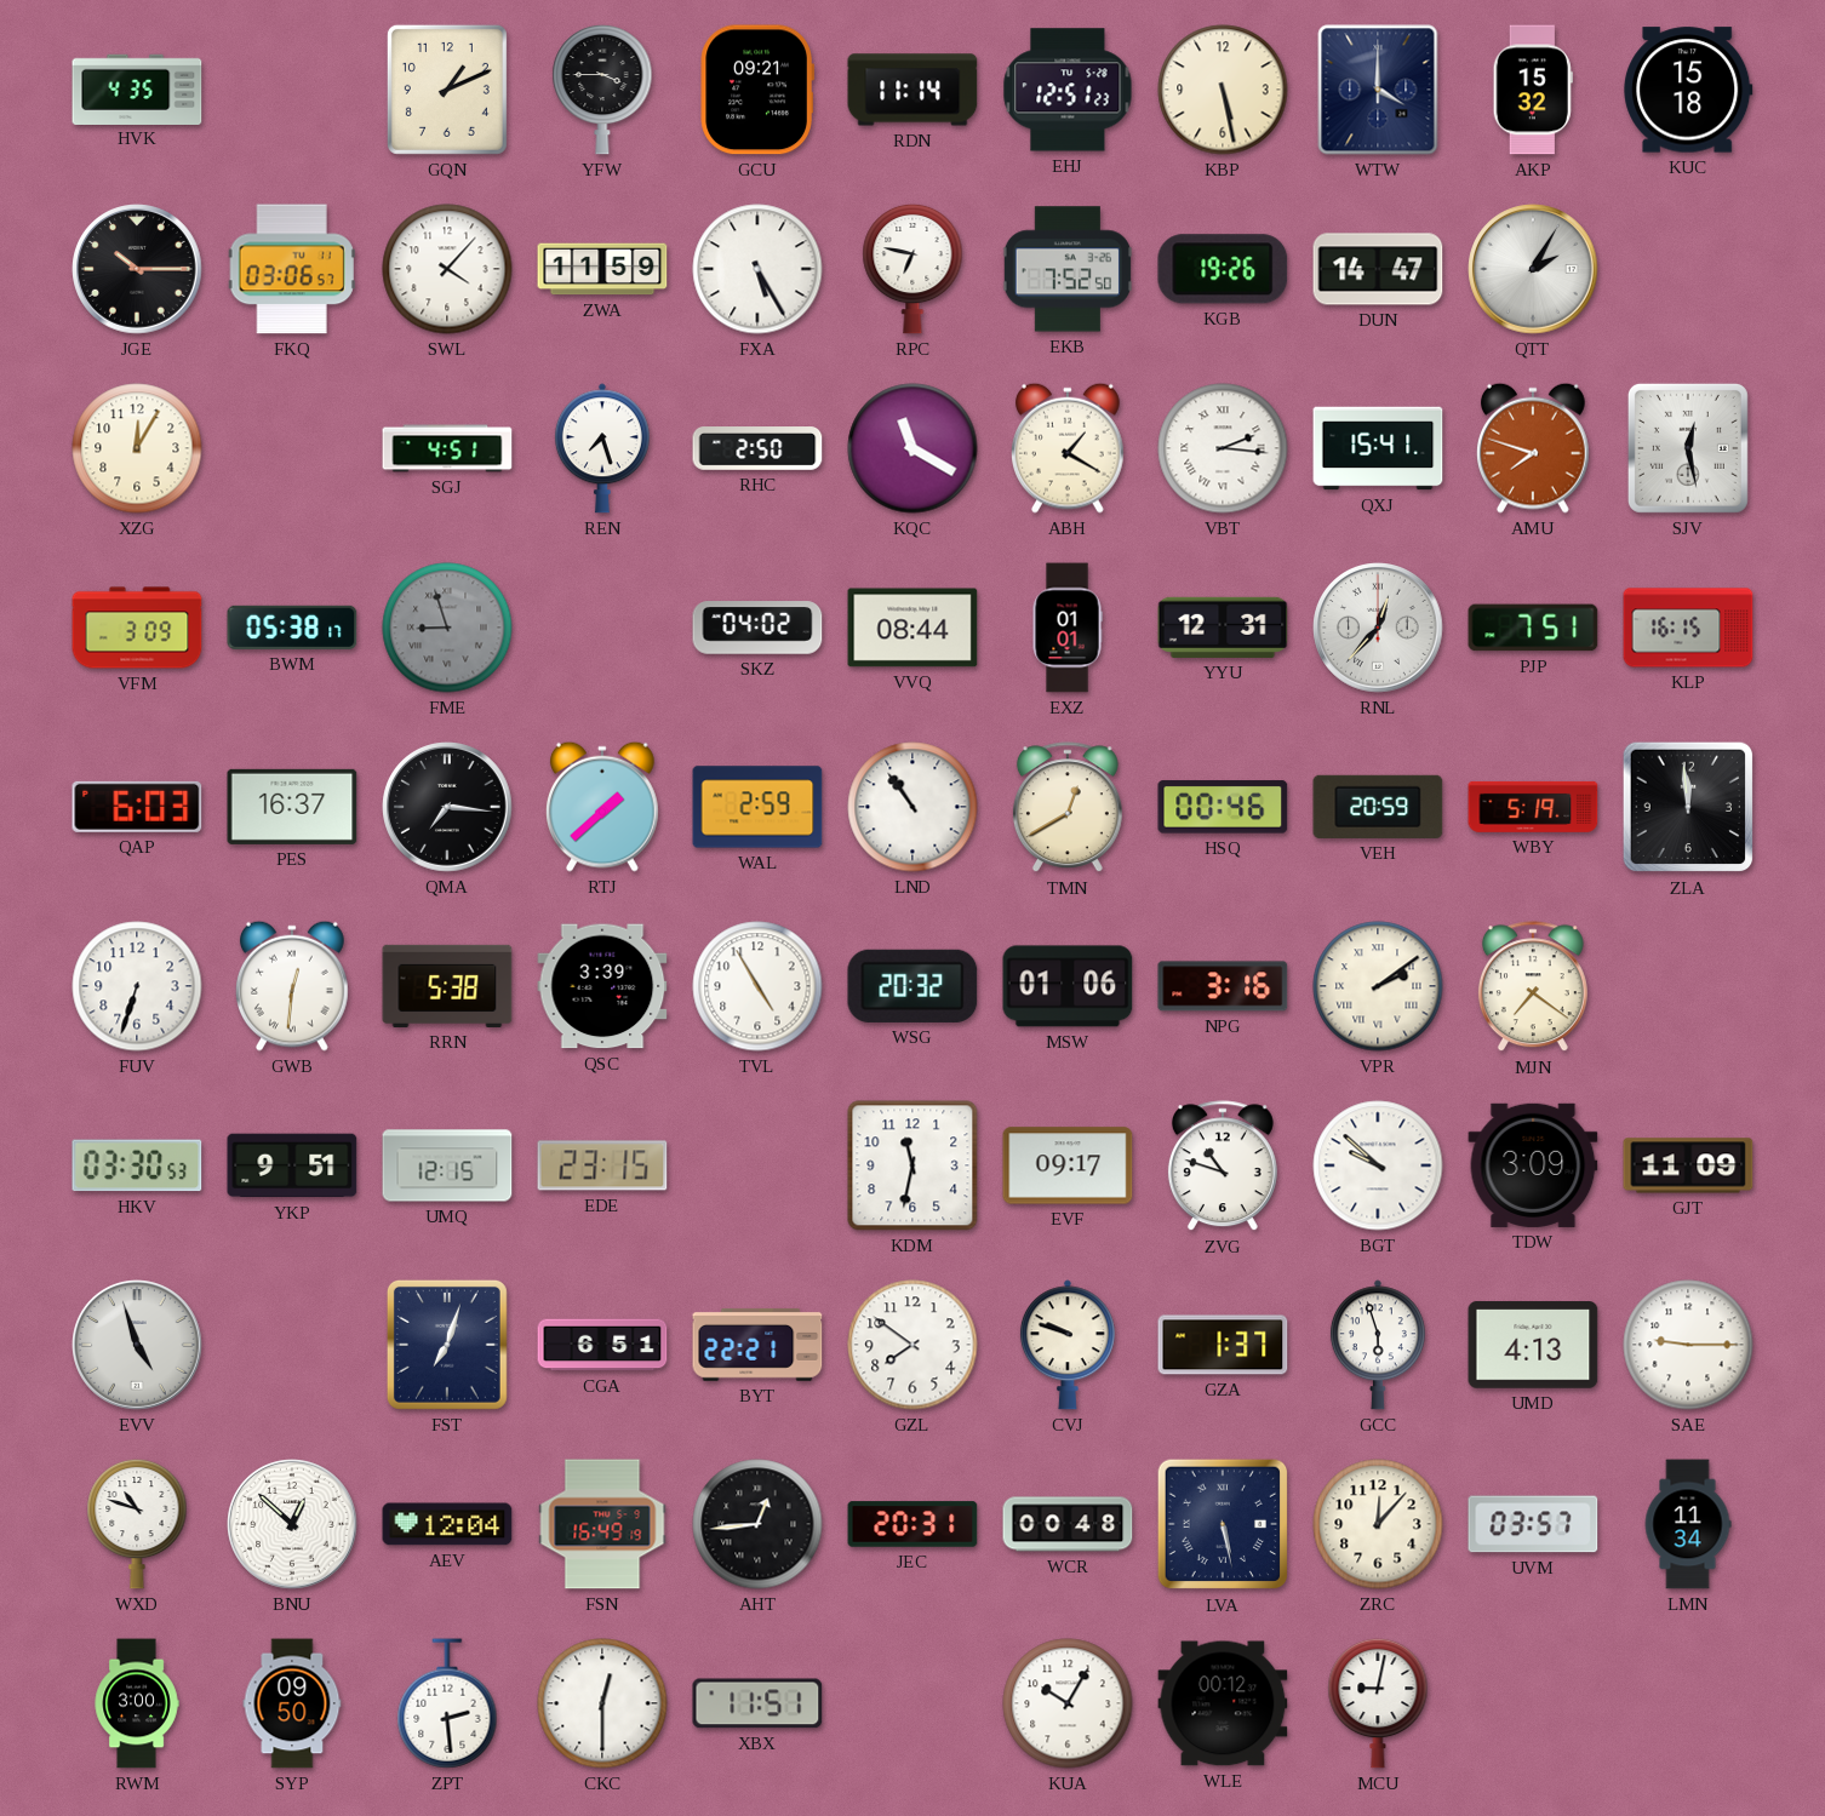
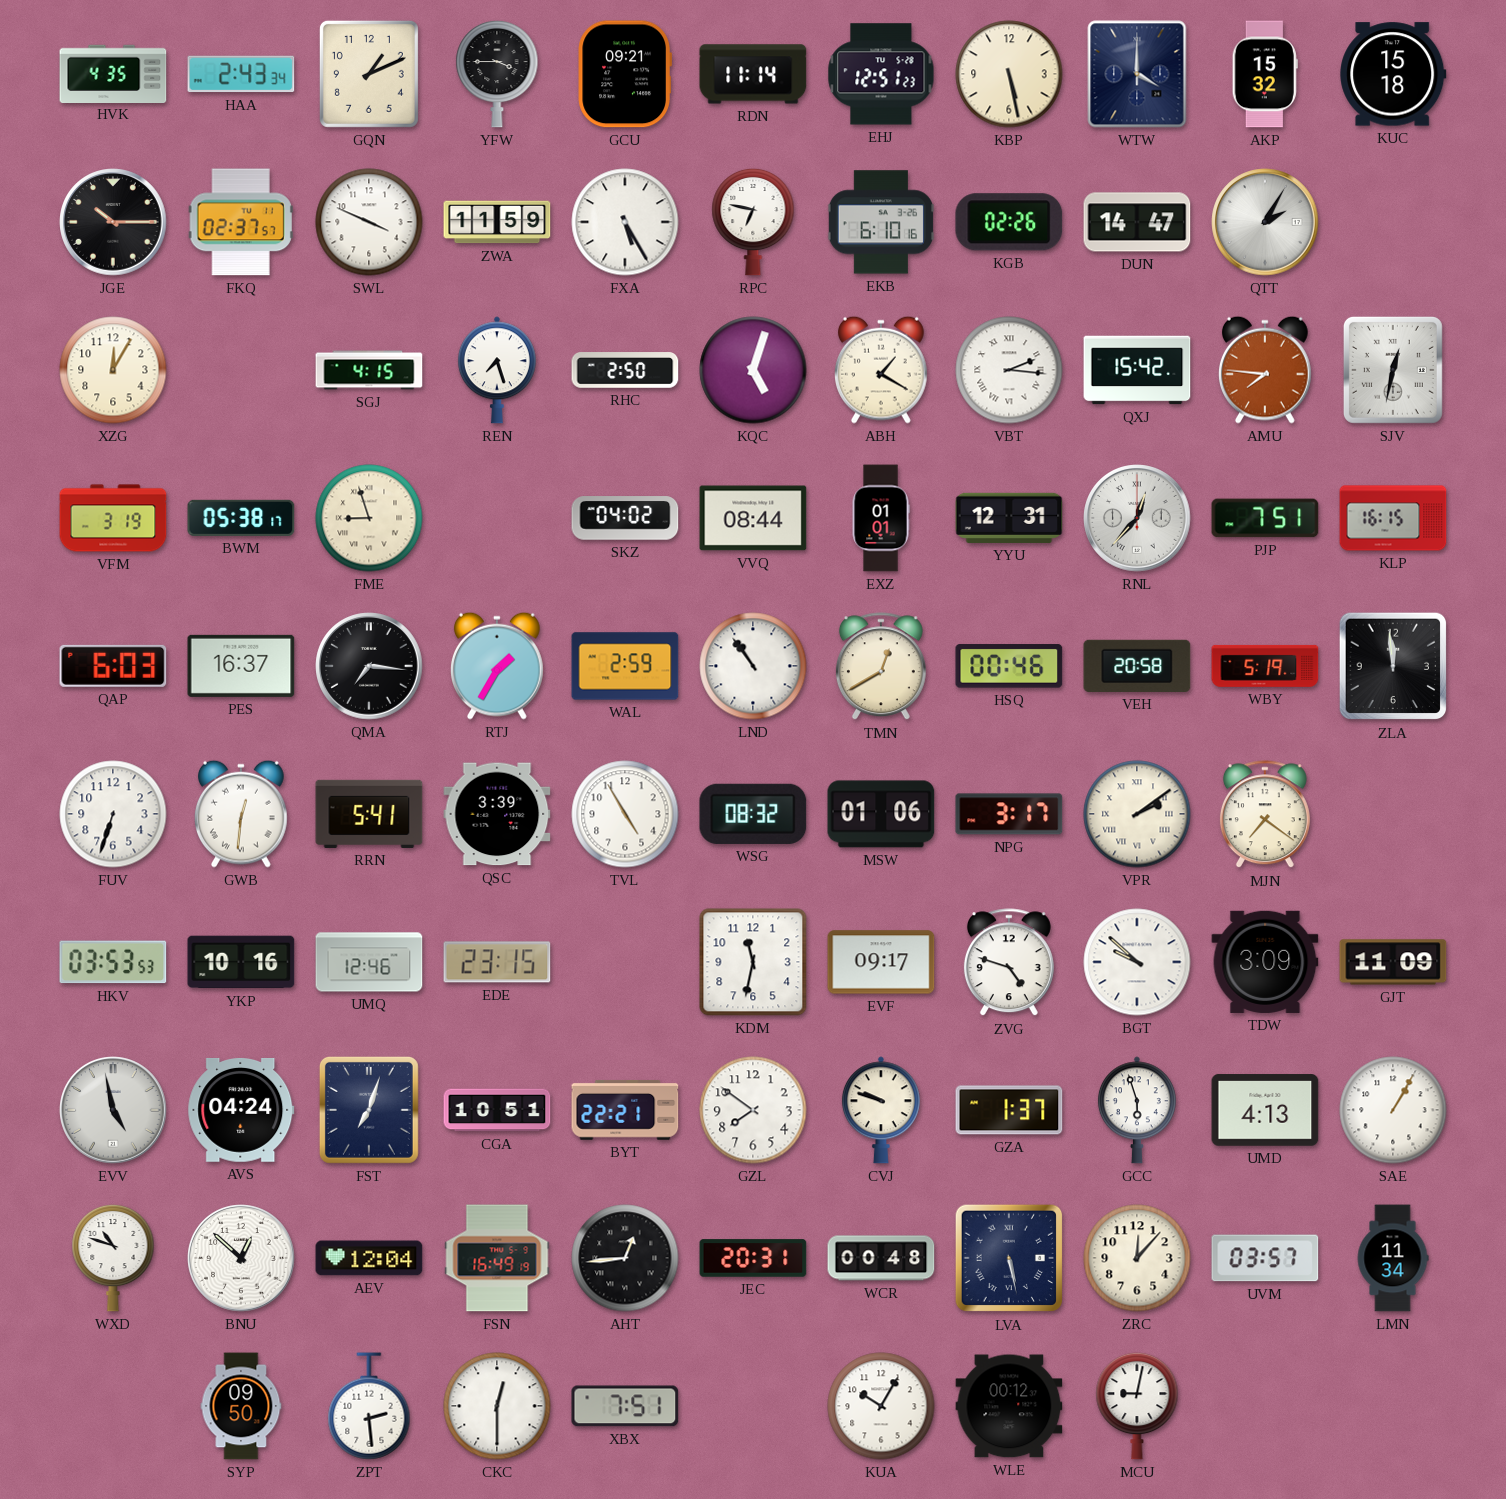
HAA: none -> 2:43
FKQ: 03:06 -> 02:37
SWL: 4:07 -> 3:49
EKB: 7:52 -> 6:10
KGB: 19:26 -> 02:26
SGJ: 4:51 -> 4:15
KQC: 11:20 -> 5:03
QXJ: 15:41 -> 15:42
AMU: 7:48 -> 7:46
SJV: 12:28 -> 12:32
VFM: 3:09 -> 3:19
FME dial: grey -> cream
RTJ: 1:38 -> 1:35
VEH: 20:59 -> 20:58
RRN: 5:38 -> 5:41
WSG: 20:32 -> 08:32
NPG: 3:16 -> 3:17
HKV: 03:30 -> 03:53
YKP: 9:51 -> 10:16
UMQ: 12:15 -> 12:46
ZVG: 10:48 -> 4:48
EVV: 4:57 -> 4:58
AVS: none -> 04:24
CGA: 6:51 -> 10:51
SAE: 9:15 -> 1:05
RWM: 3:00 -> none
XBX: 11:51 -> 7:51
